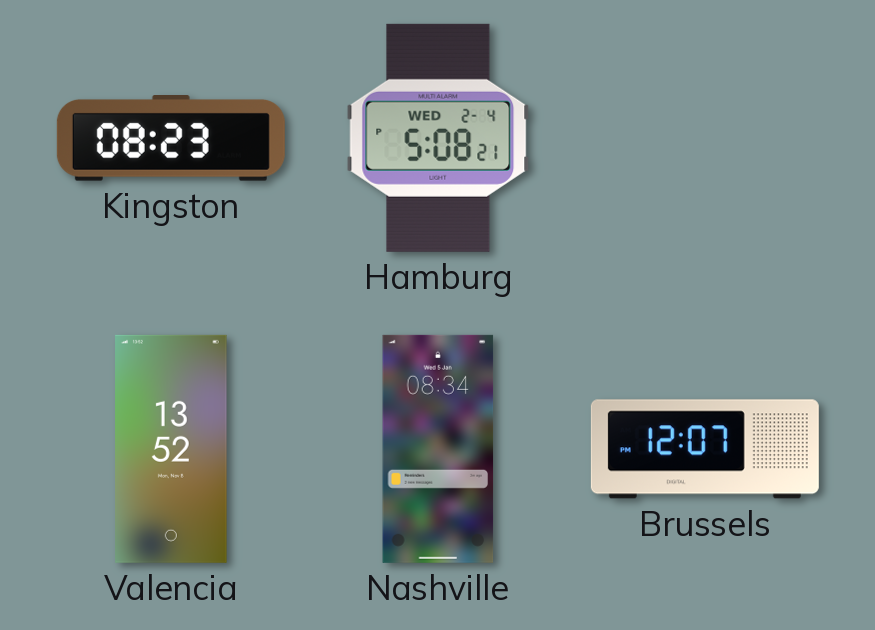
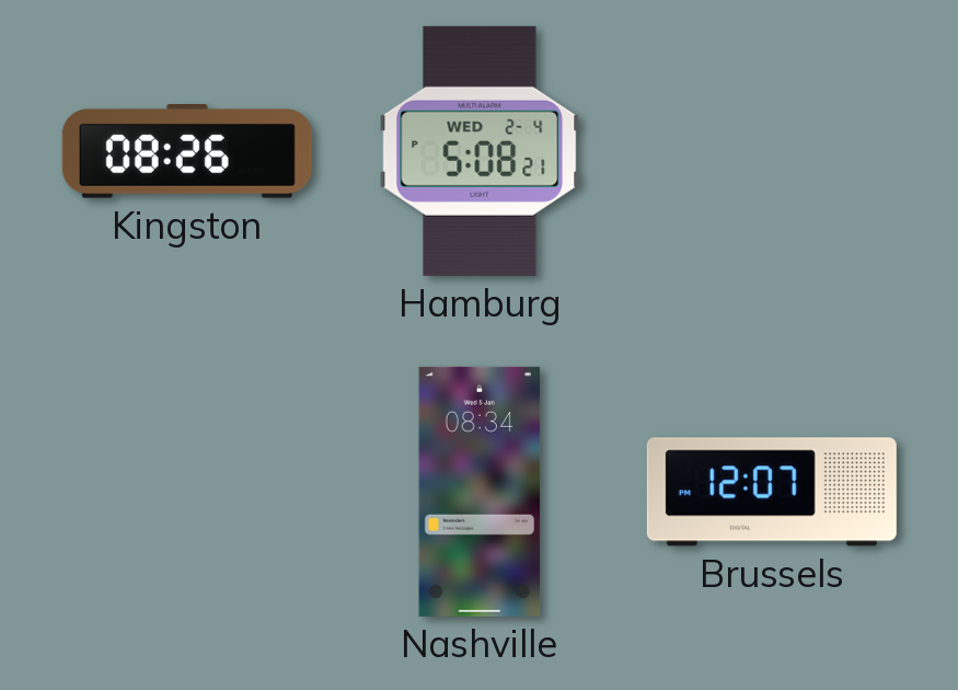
Kingston: 08:23 -> 08:26
Valencia: 13:52 -> none
